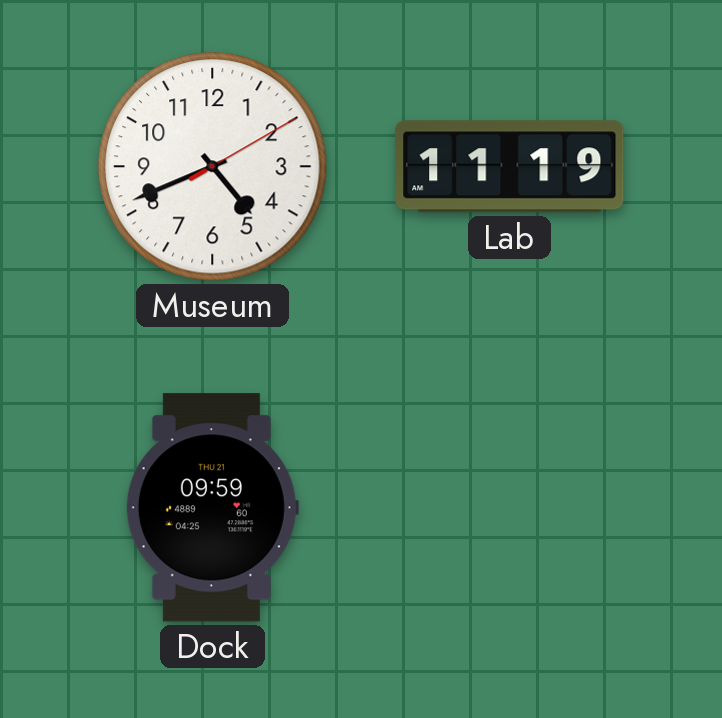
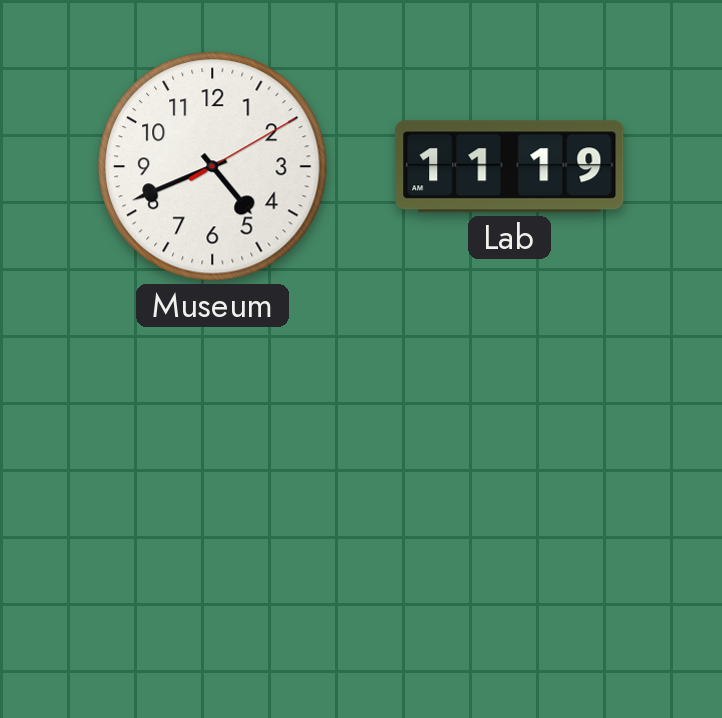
Dock: 09:59 -> none
